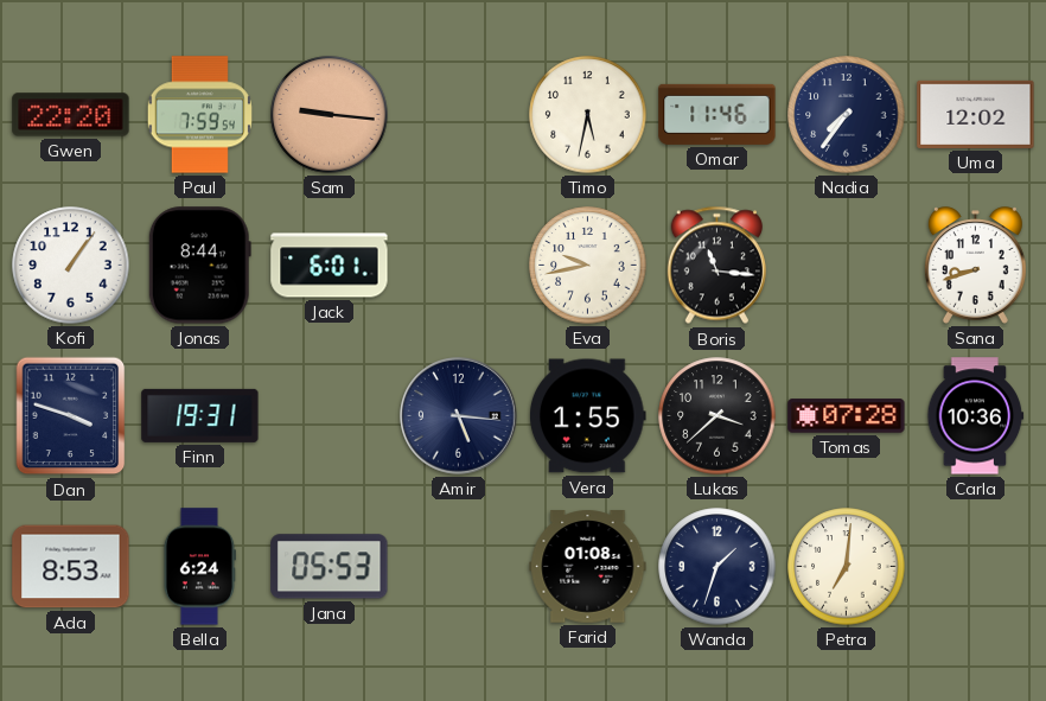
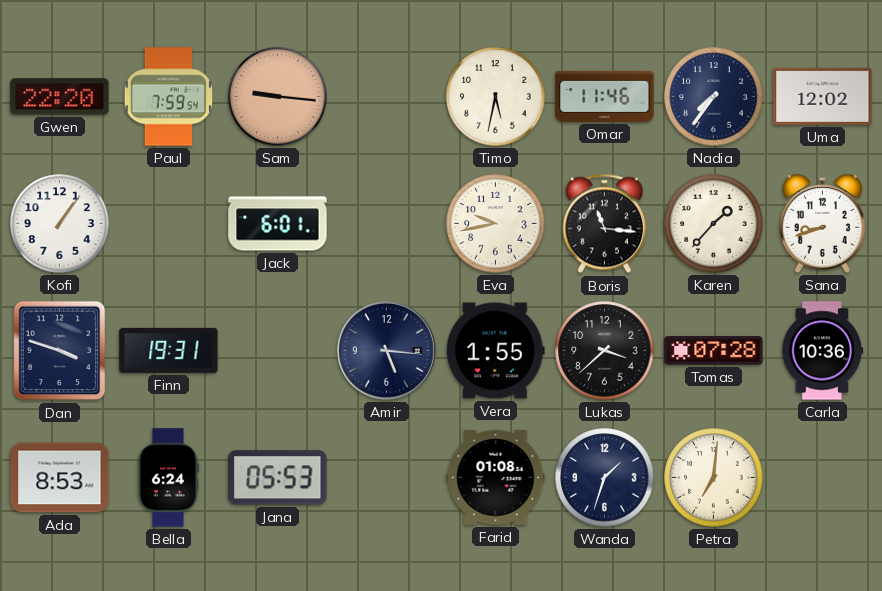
Jonas: 8:44 -> none
Karen: none -> 1:37
